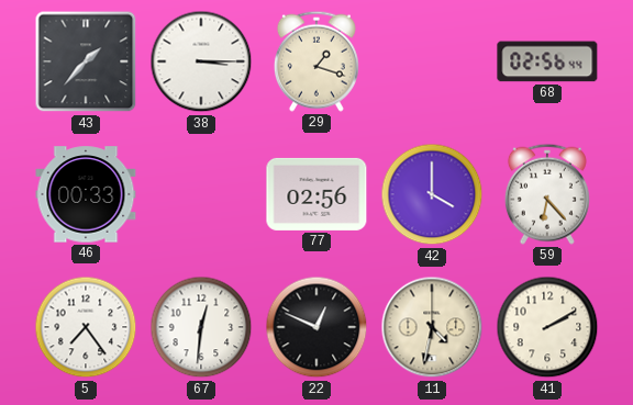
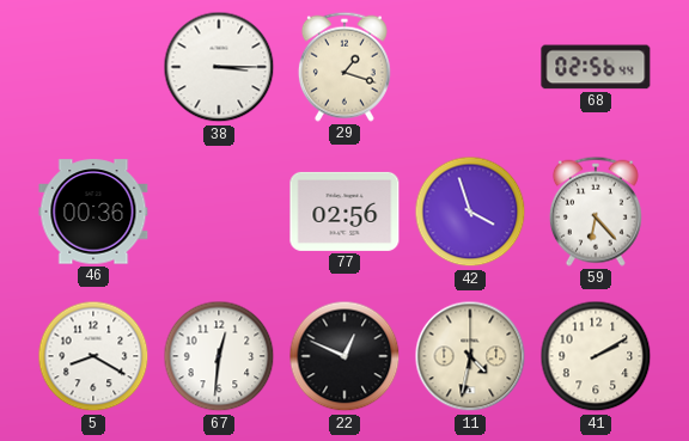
43: 1:37 -> none
46: 00:33 -> 00:36
42: 4:00 -> 3:57
5: 7:24 -> 8:20
